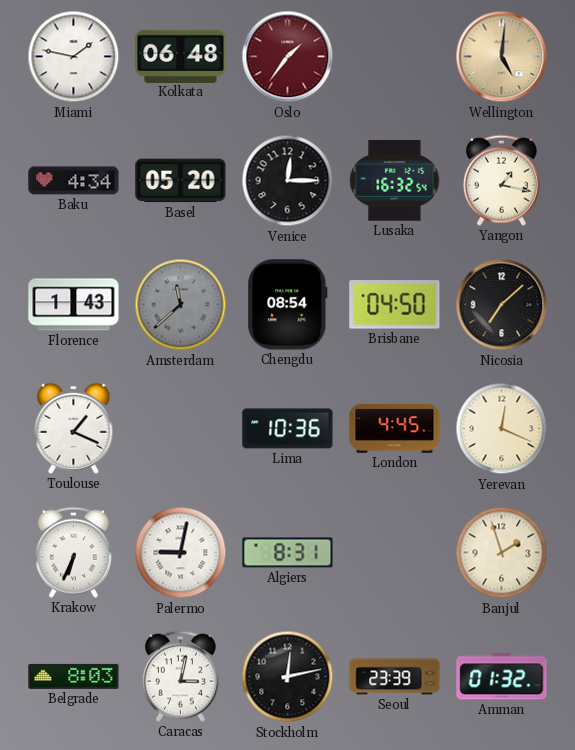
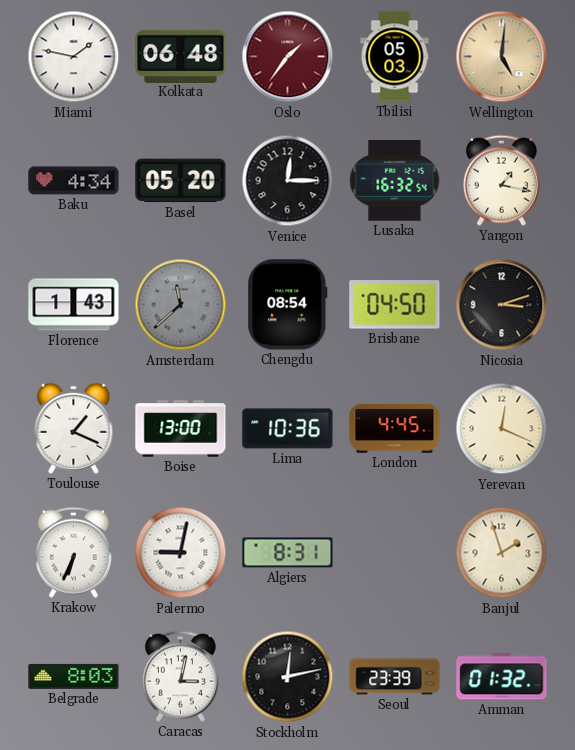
Tbilisi: none -> 05:03
Nicosia: 7:08 -> 3:12
Boise: none -> 13:00
